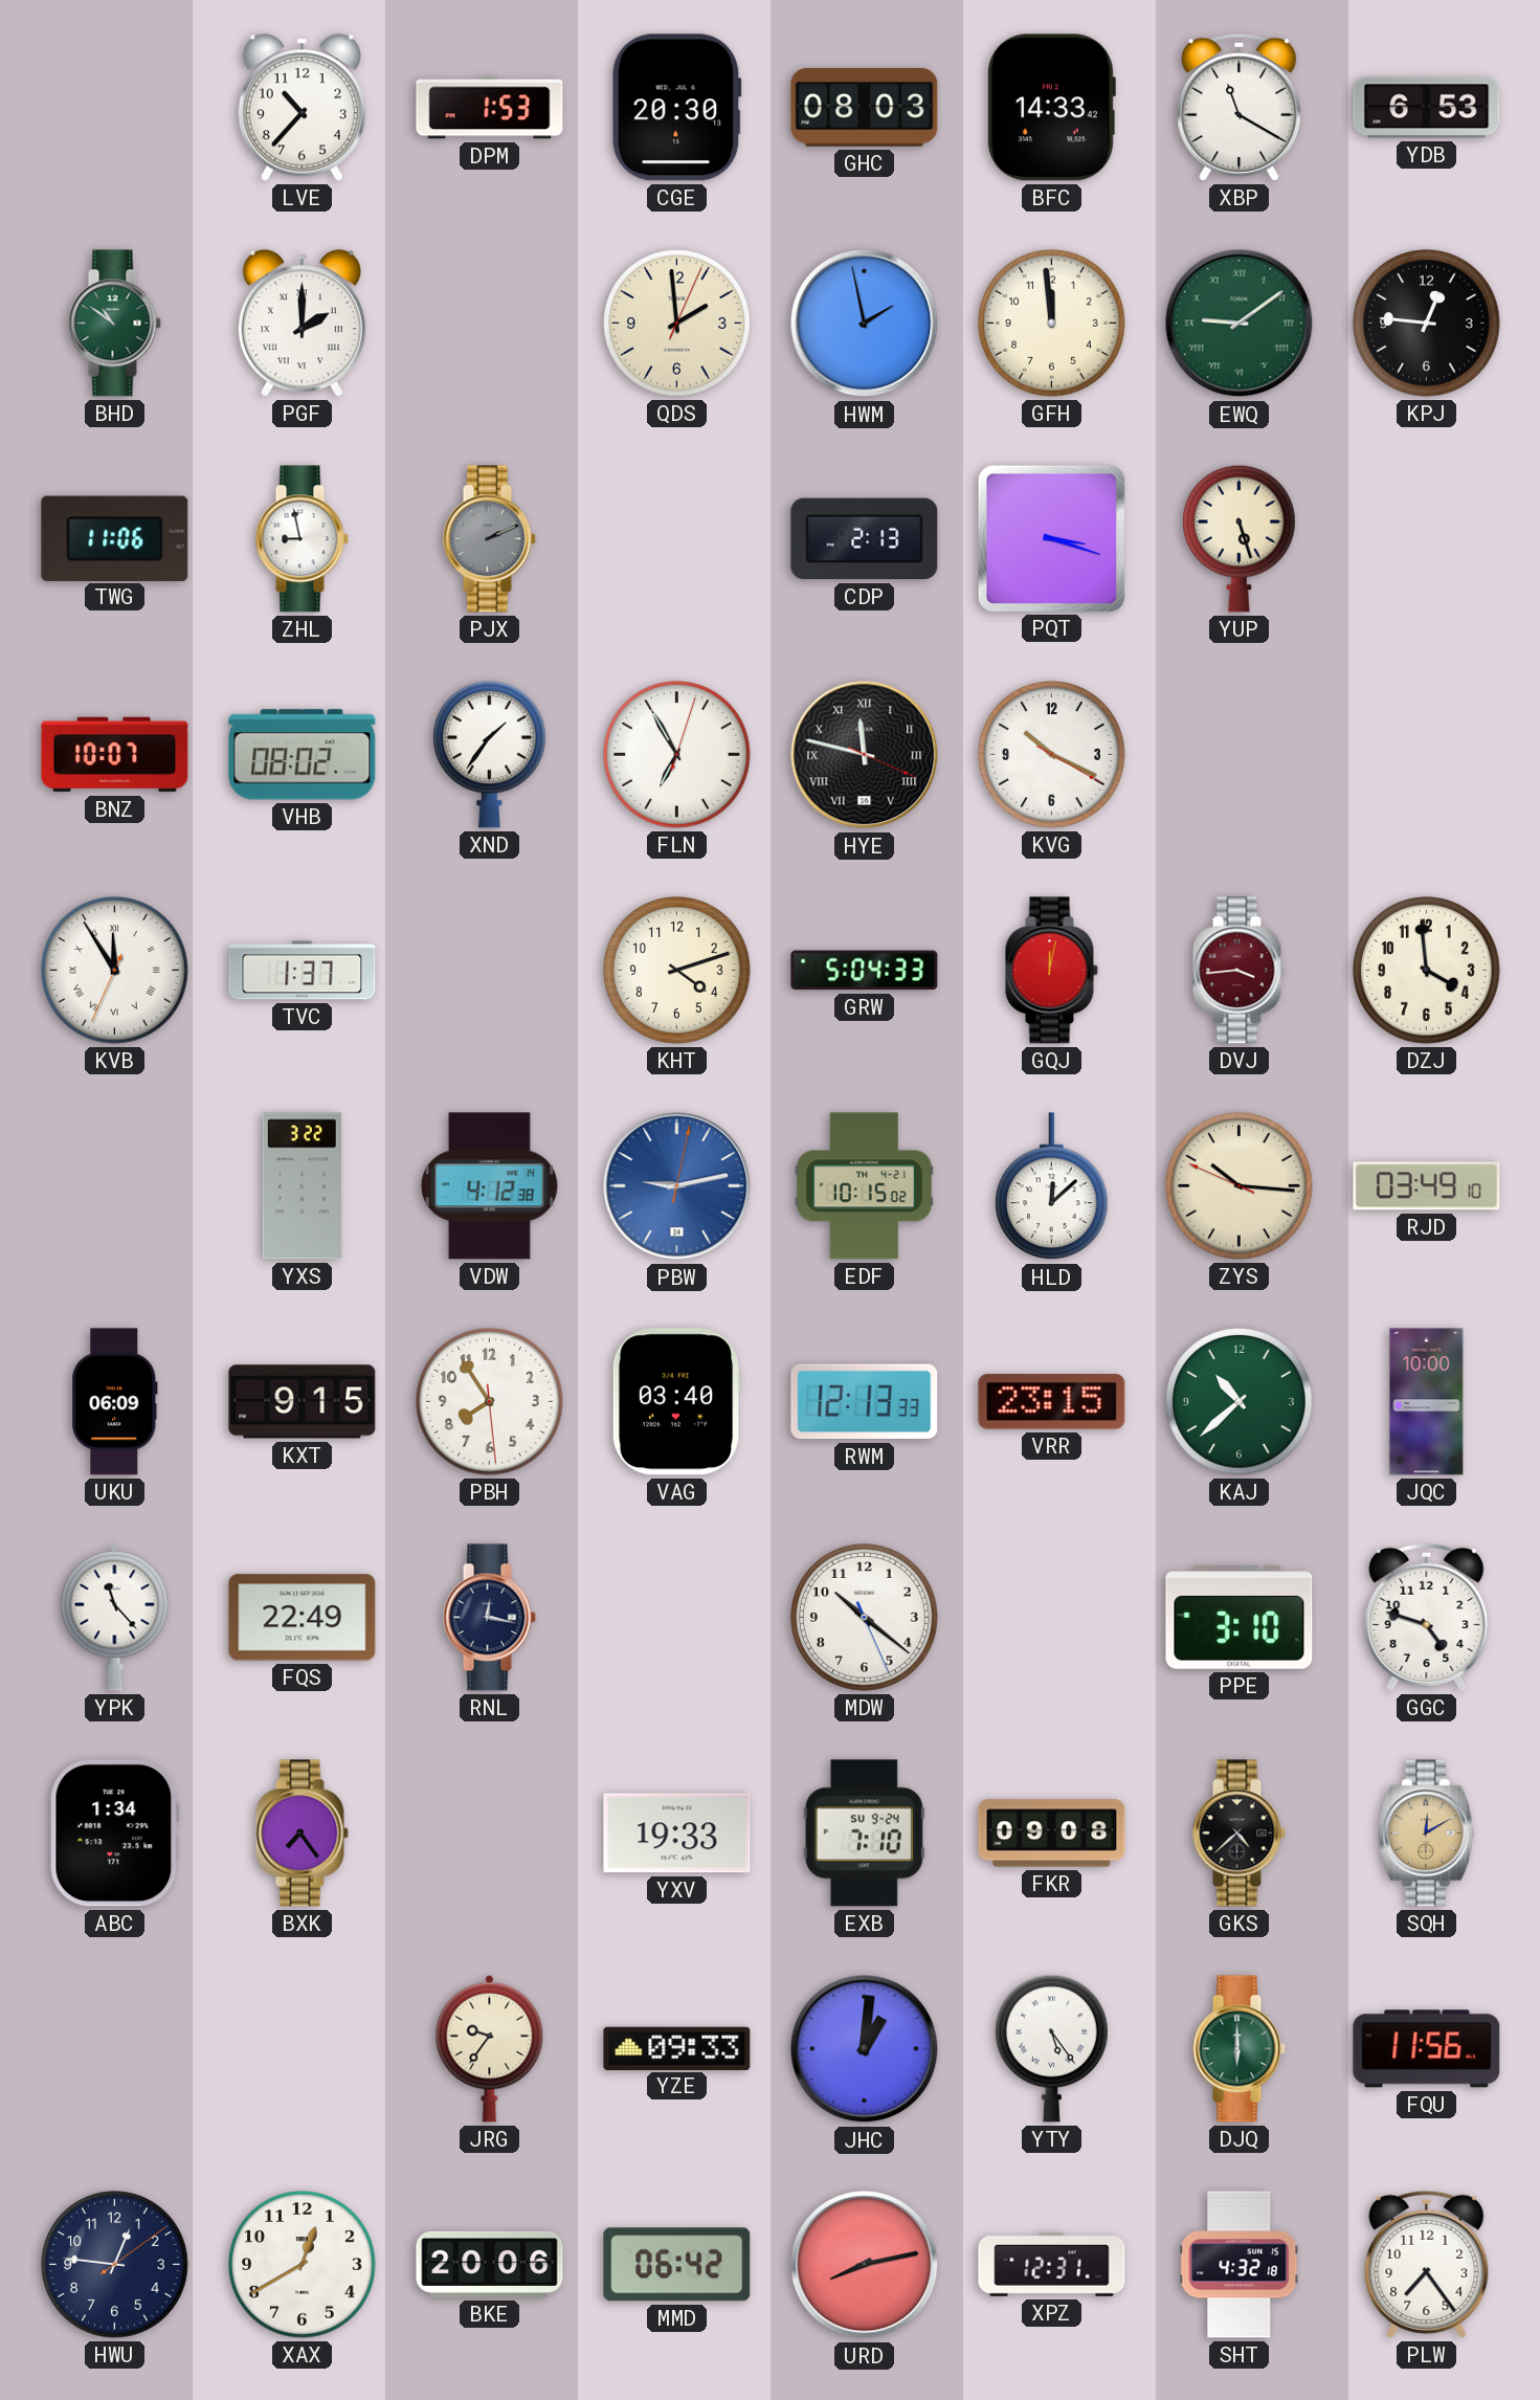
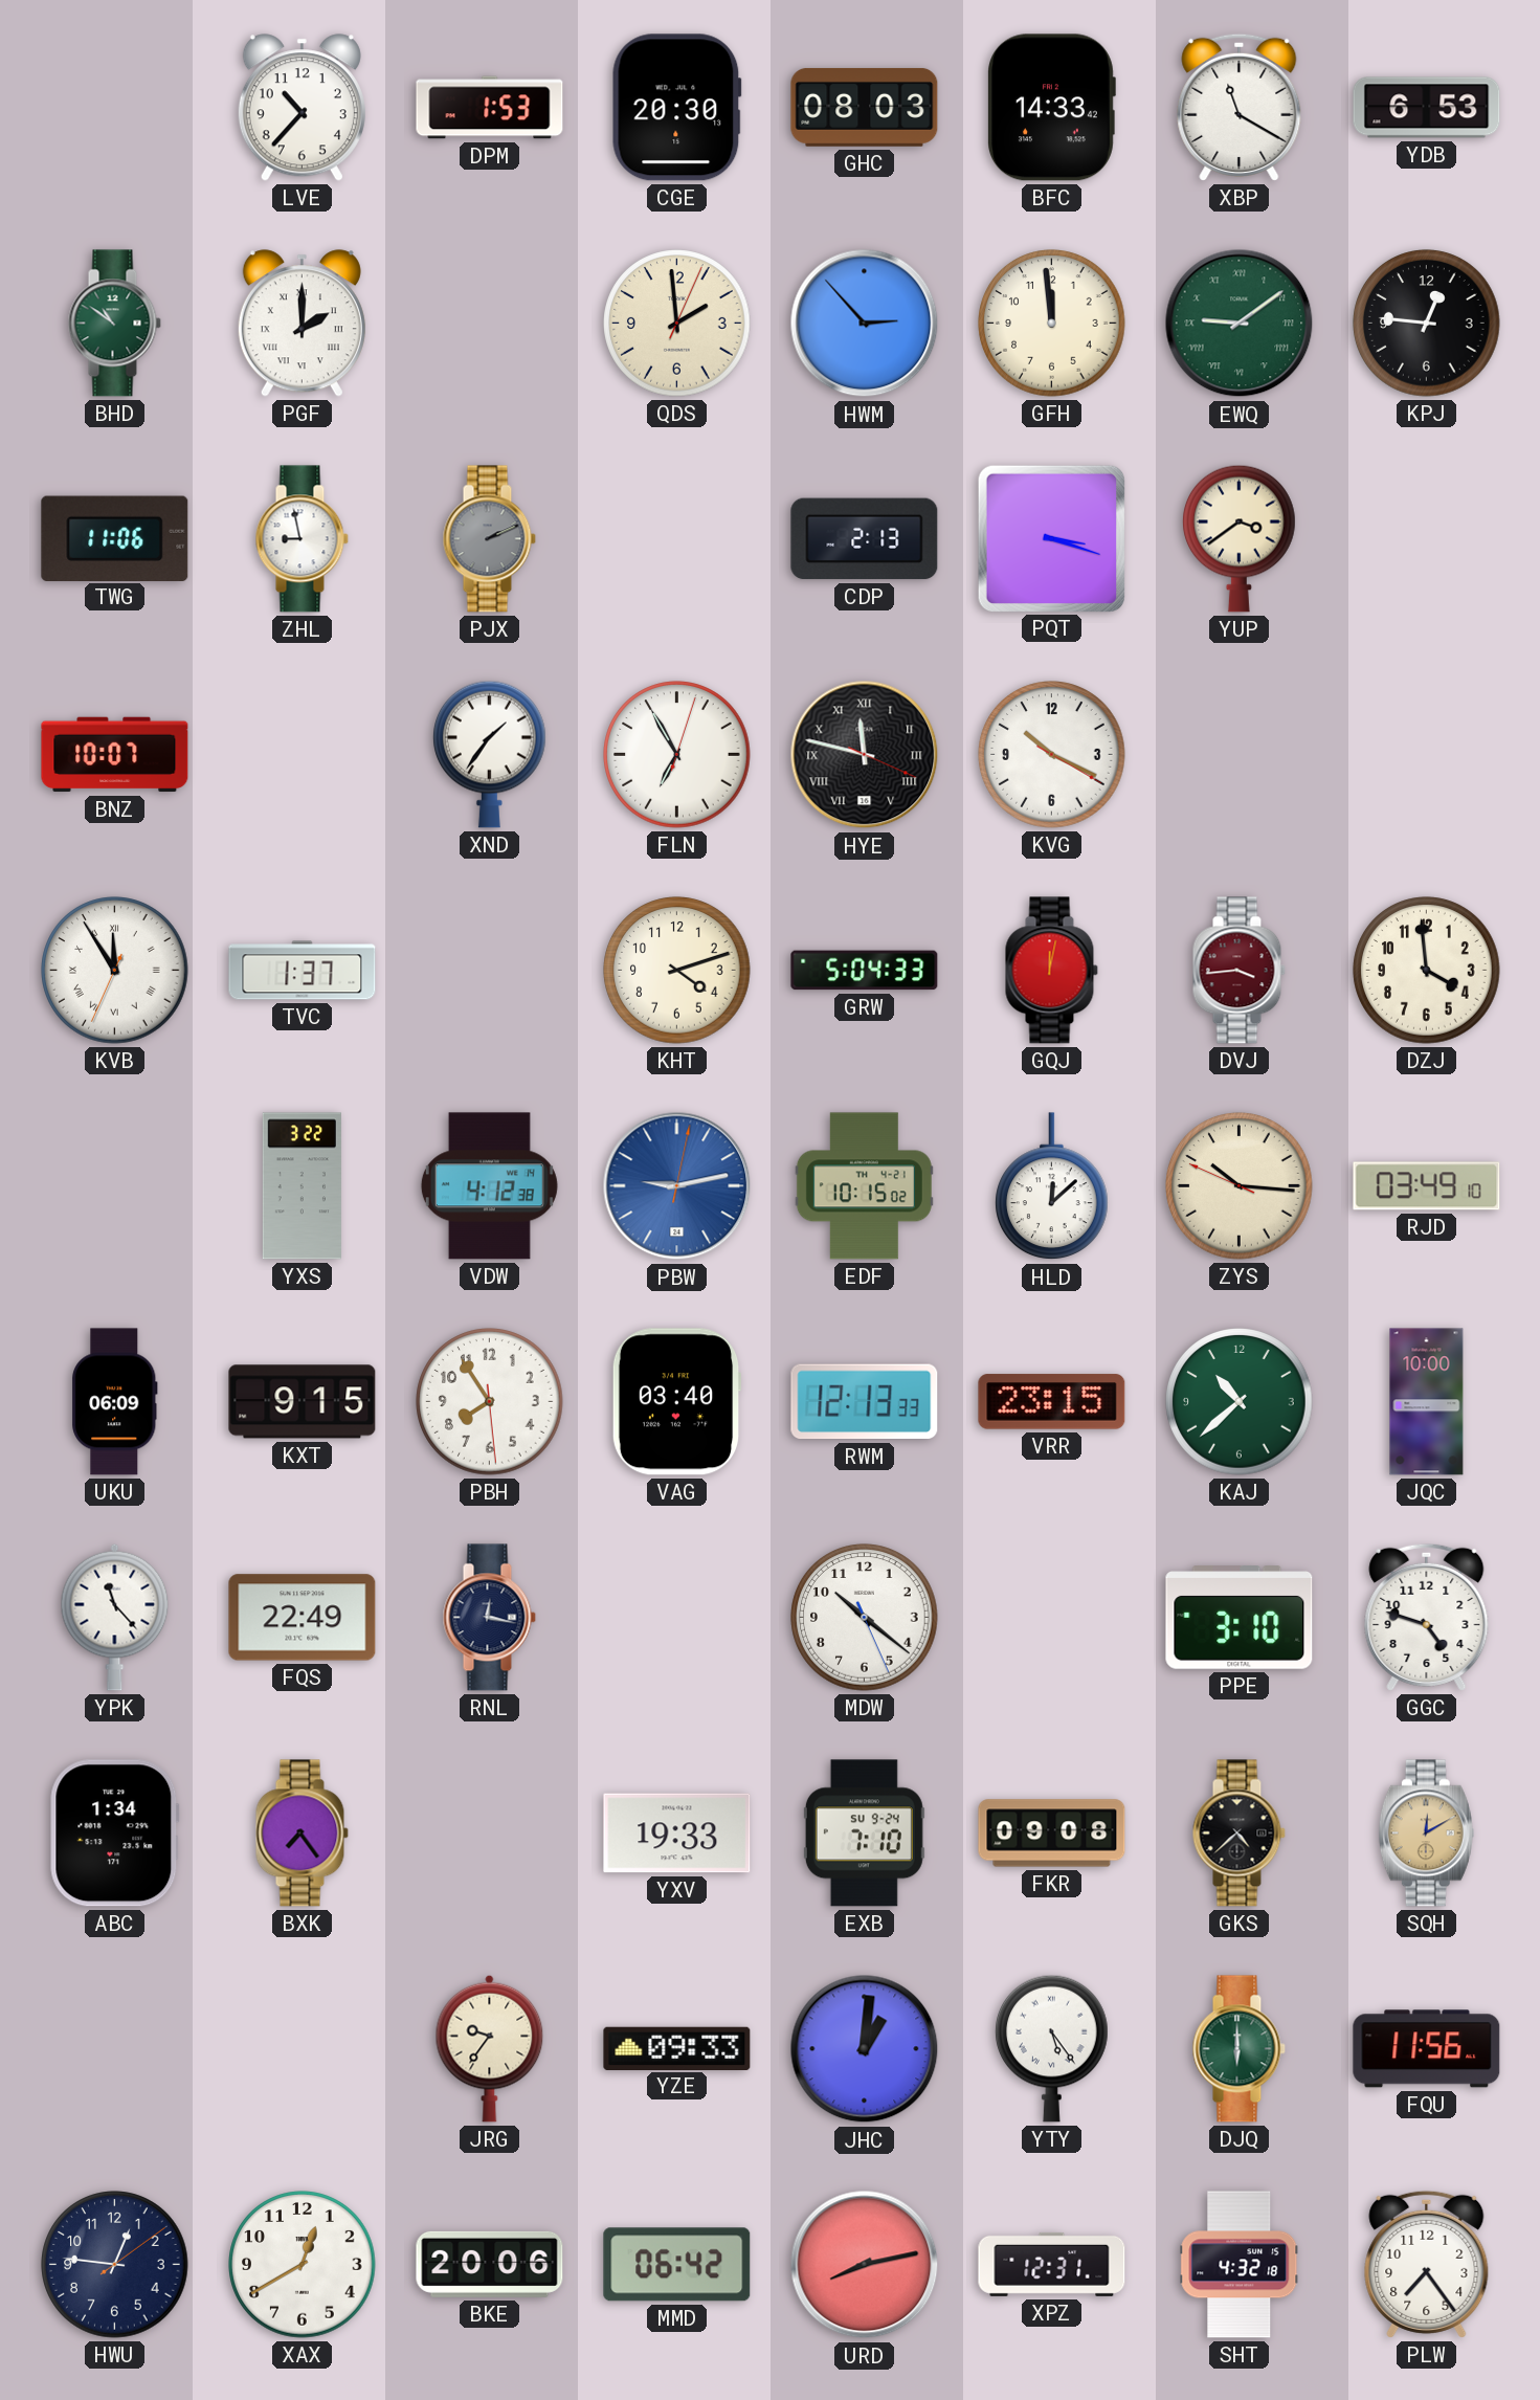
HWM: 1:58 -> 2:53
YUP: 5:27 -> 3:39
VHB: 08:02 -> none
